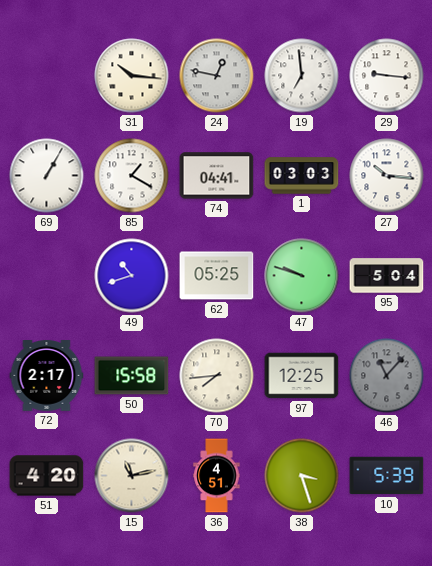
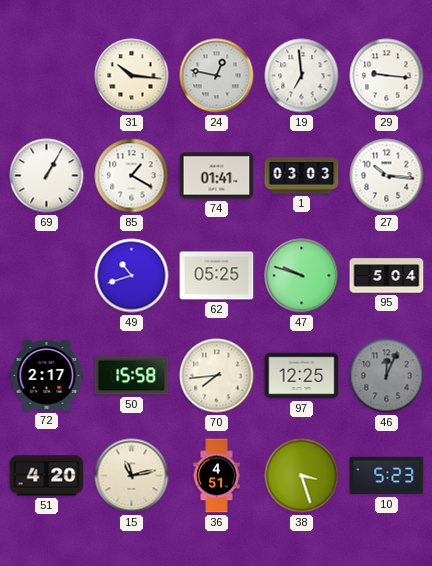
74: 04:41 -> 01:41
46: 11:07 -> 12:04
10: 5:39 -> 5:23
